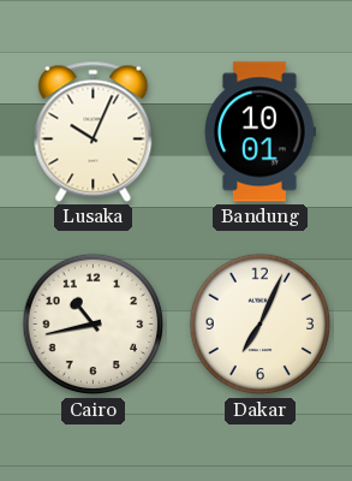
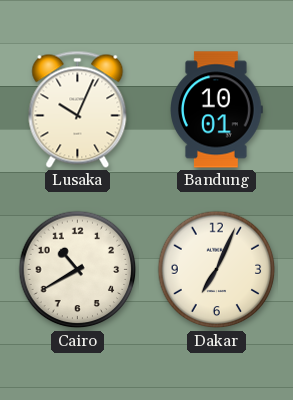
Cairo: 10:43 -> 10:40
